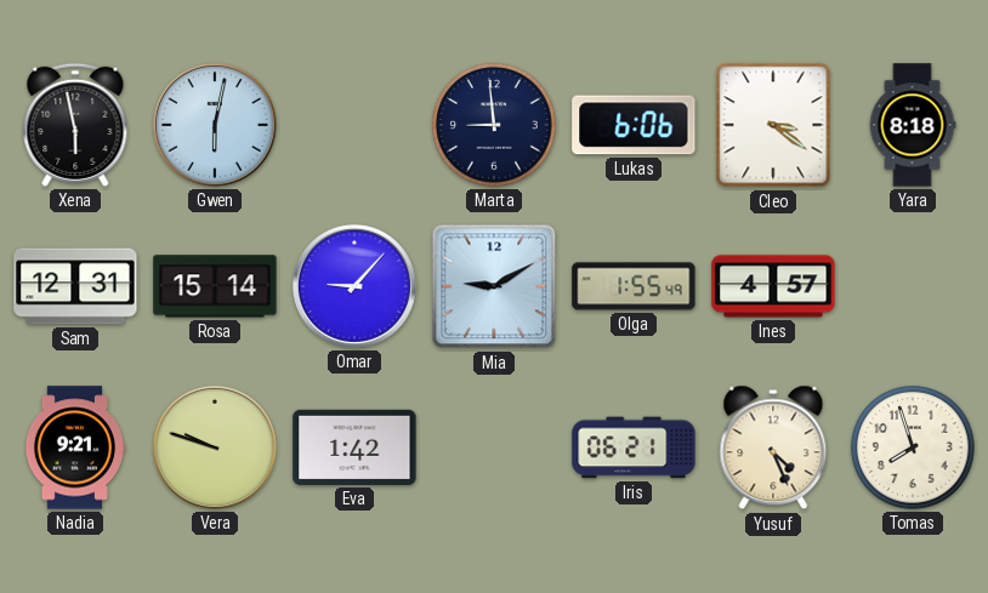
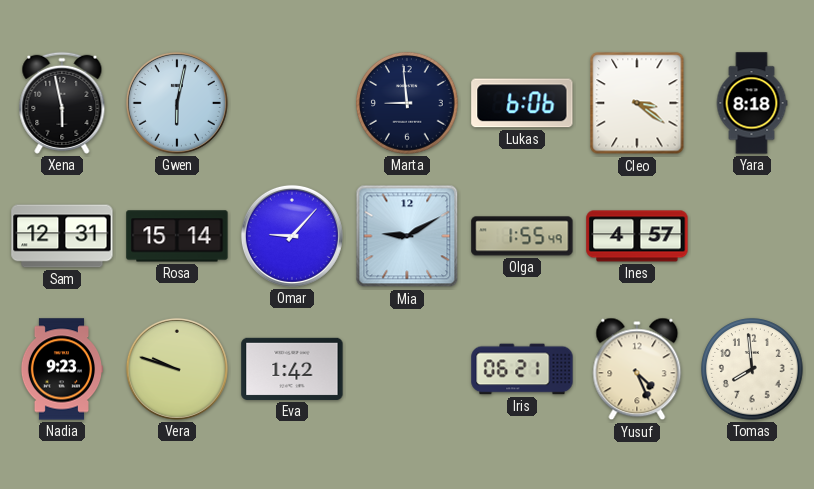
Nadia: 9:21 -> 9:23
Tomas: 7:57 -> 7:59
